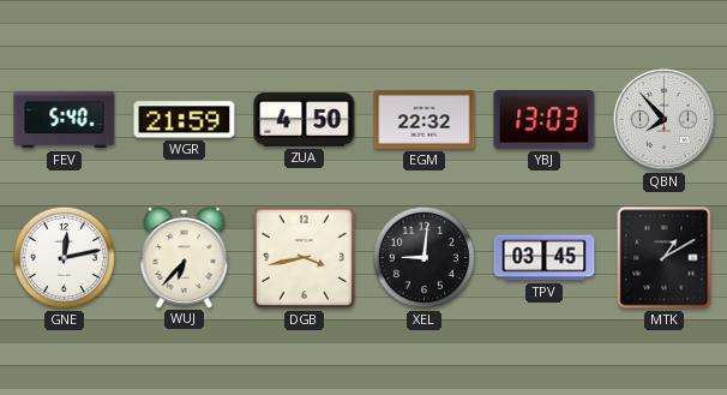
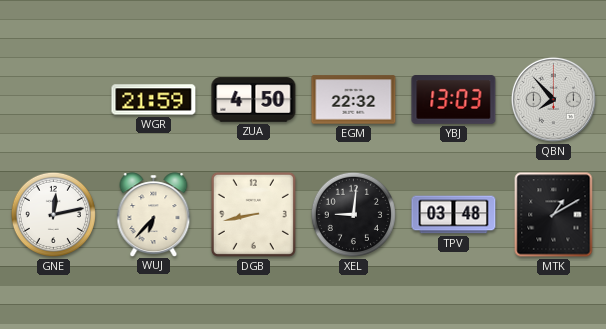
FEV: 5:40 -> none
DGB: 3:43 -> 8:43
TPV: 03:45 -> 03:48
